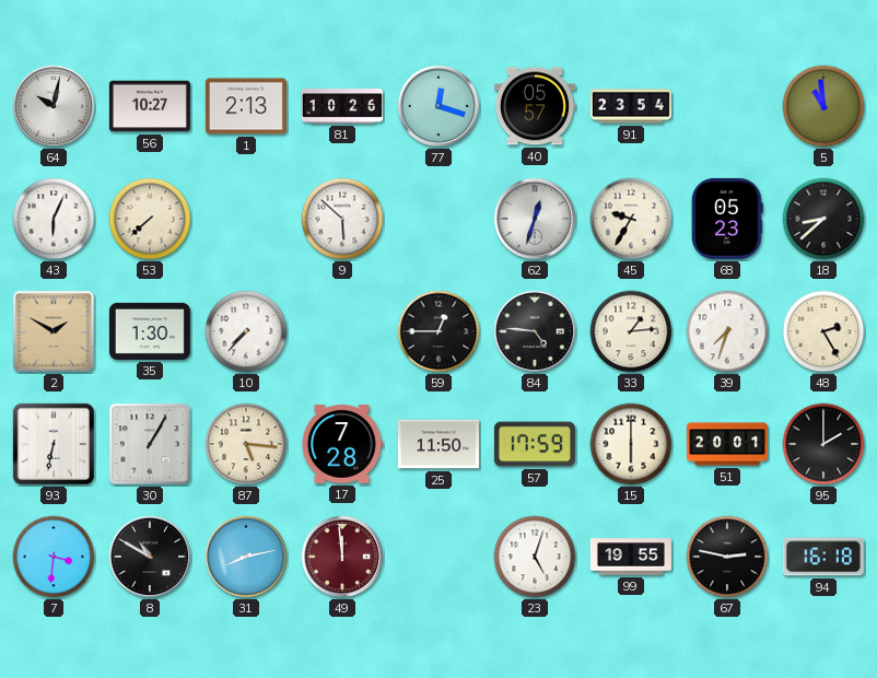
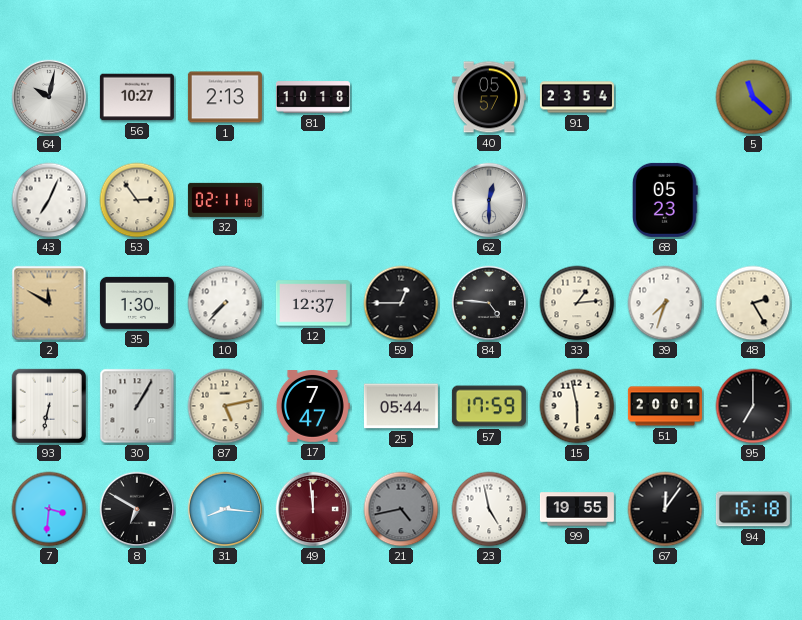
81: 10:26 -> 10:18
77: 12:18 -> none
5: 10:59 -> 11:22
43: 6:04 -> 7:04
53: 7:38 -> 2:54
32: none -> 02:11
9: 5:52 -> none
62: 12:33 -> 12:30
45: 9:35 -> none
18: 8:38 -> none
2: 1:50 -> 11:50
12: none -> 12:37
87: 5:16 -> 5:13
17: 7:28 -> 7:47
25: 11:50 -> 05:44
15: 6:00 -> 5:58
95: 2:00 -> 7:00
8: 10:50 -> 6:50
31: 8:13 -> 8:16
21: none -> 4:43
23: 5:03 -> 4:58
67: 2:47 -> 12:06
